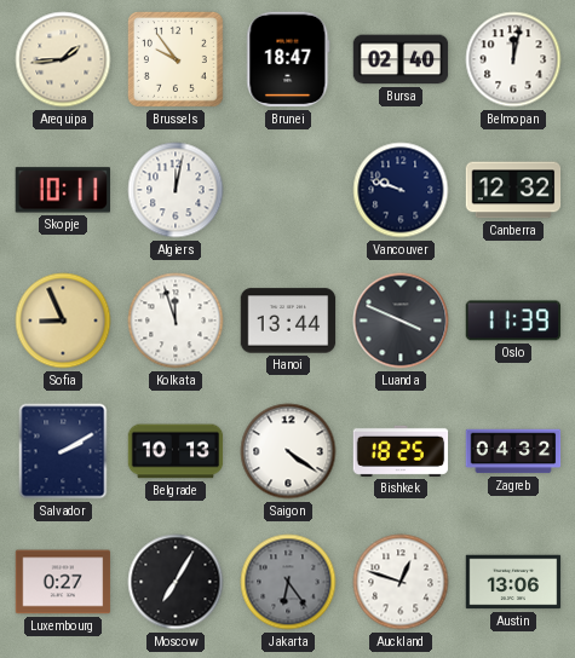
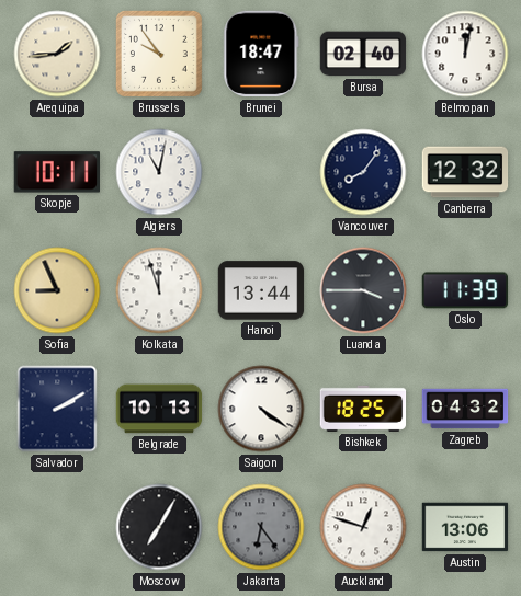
Algiers: 12:02 -> 11:02
Vancouver: 9:48 -> 8:06
Luanda: 3:49 -> 3:45
Luxembourg: 0:27 -> none
